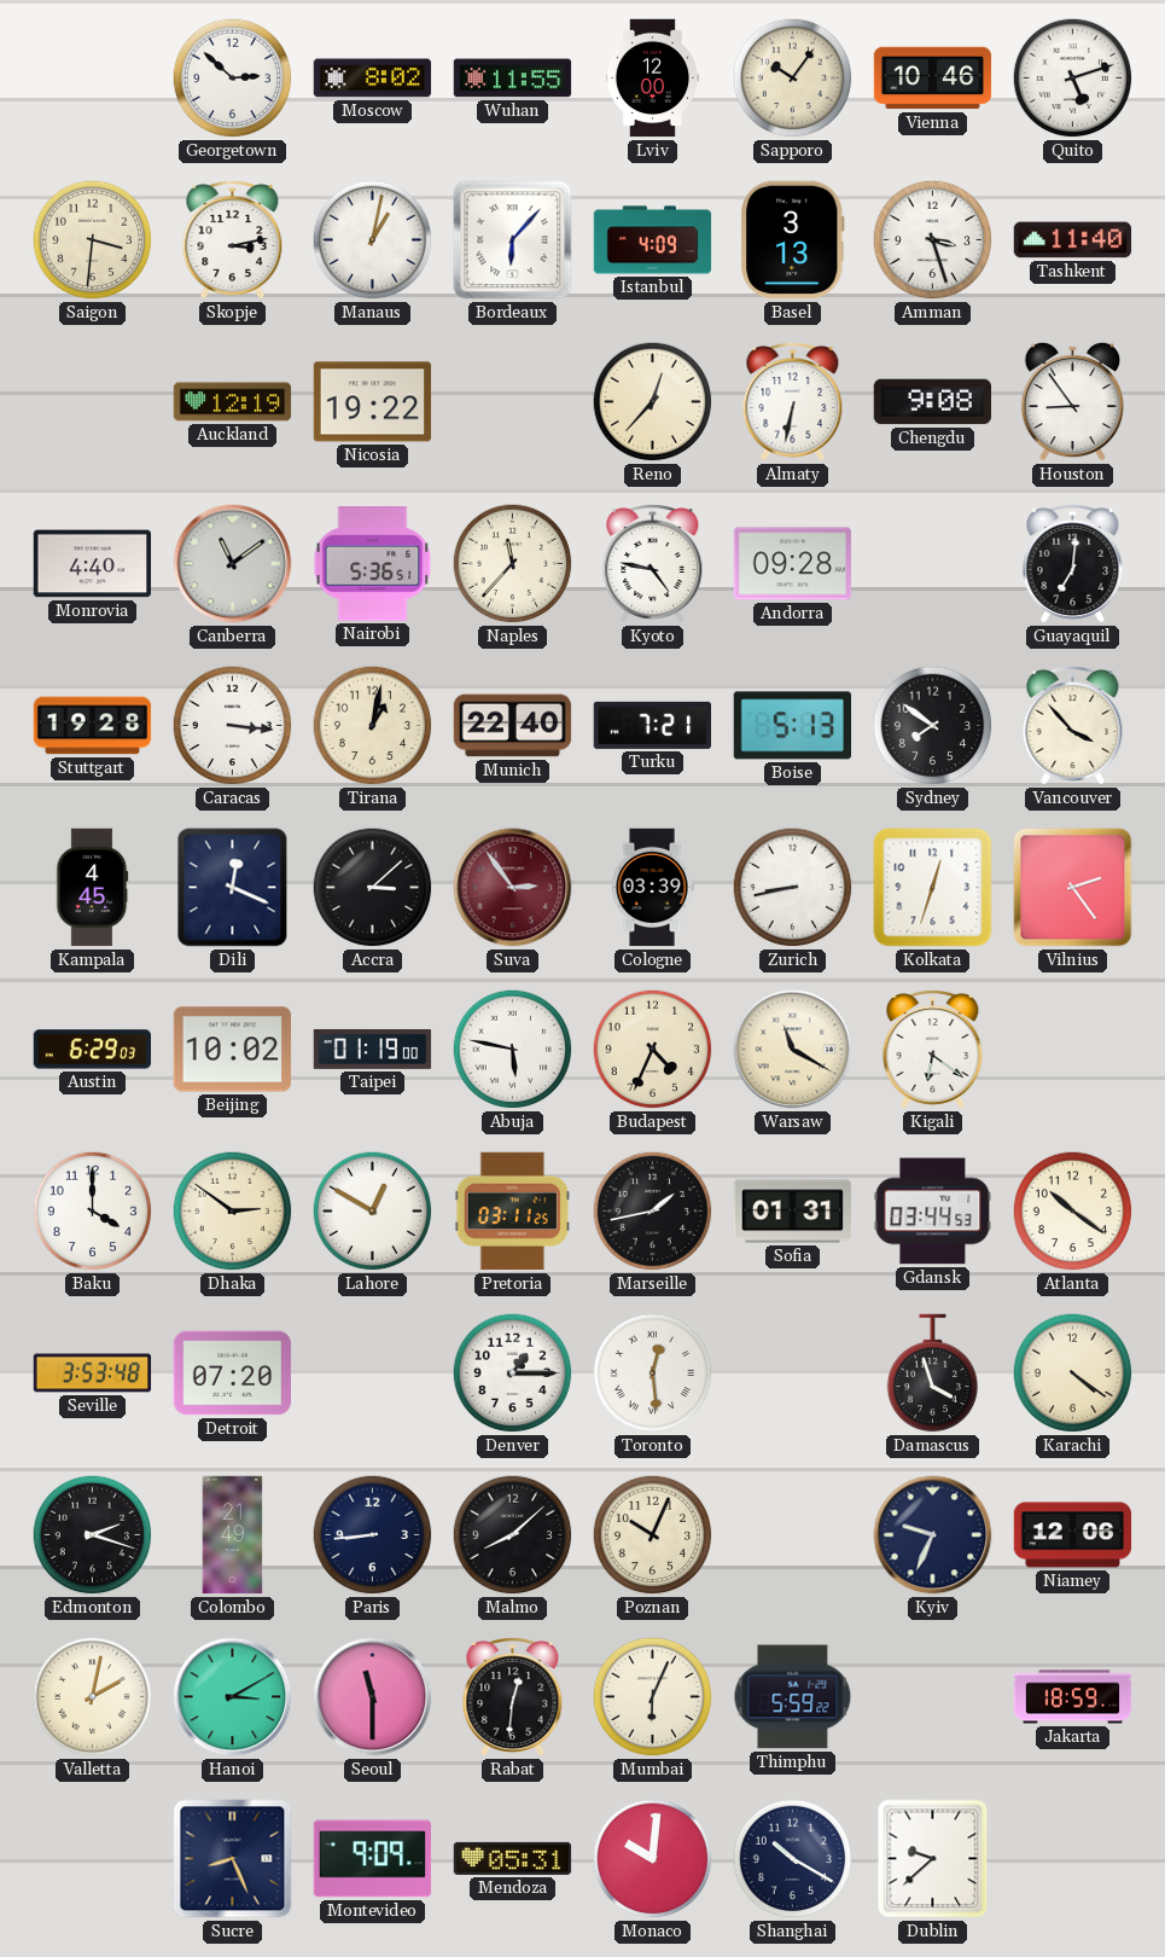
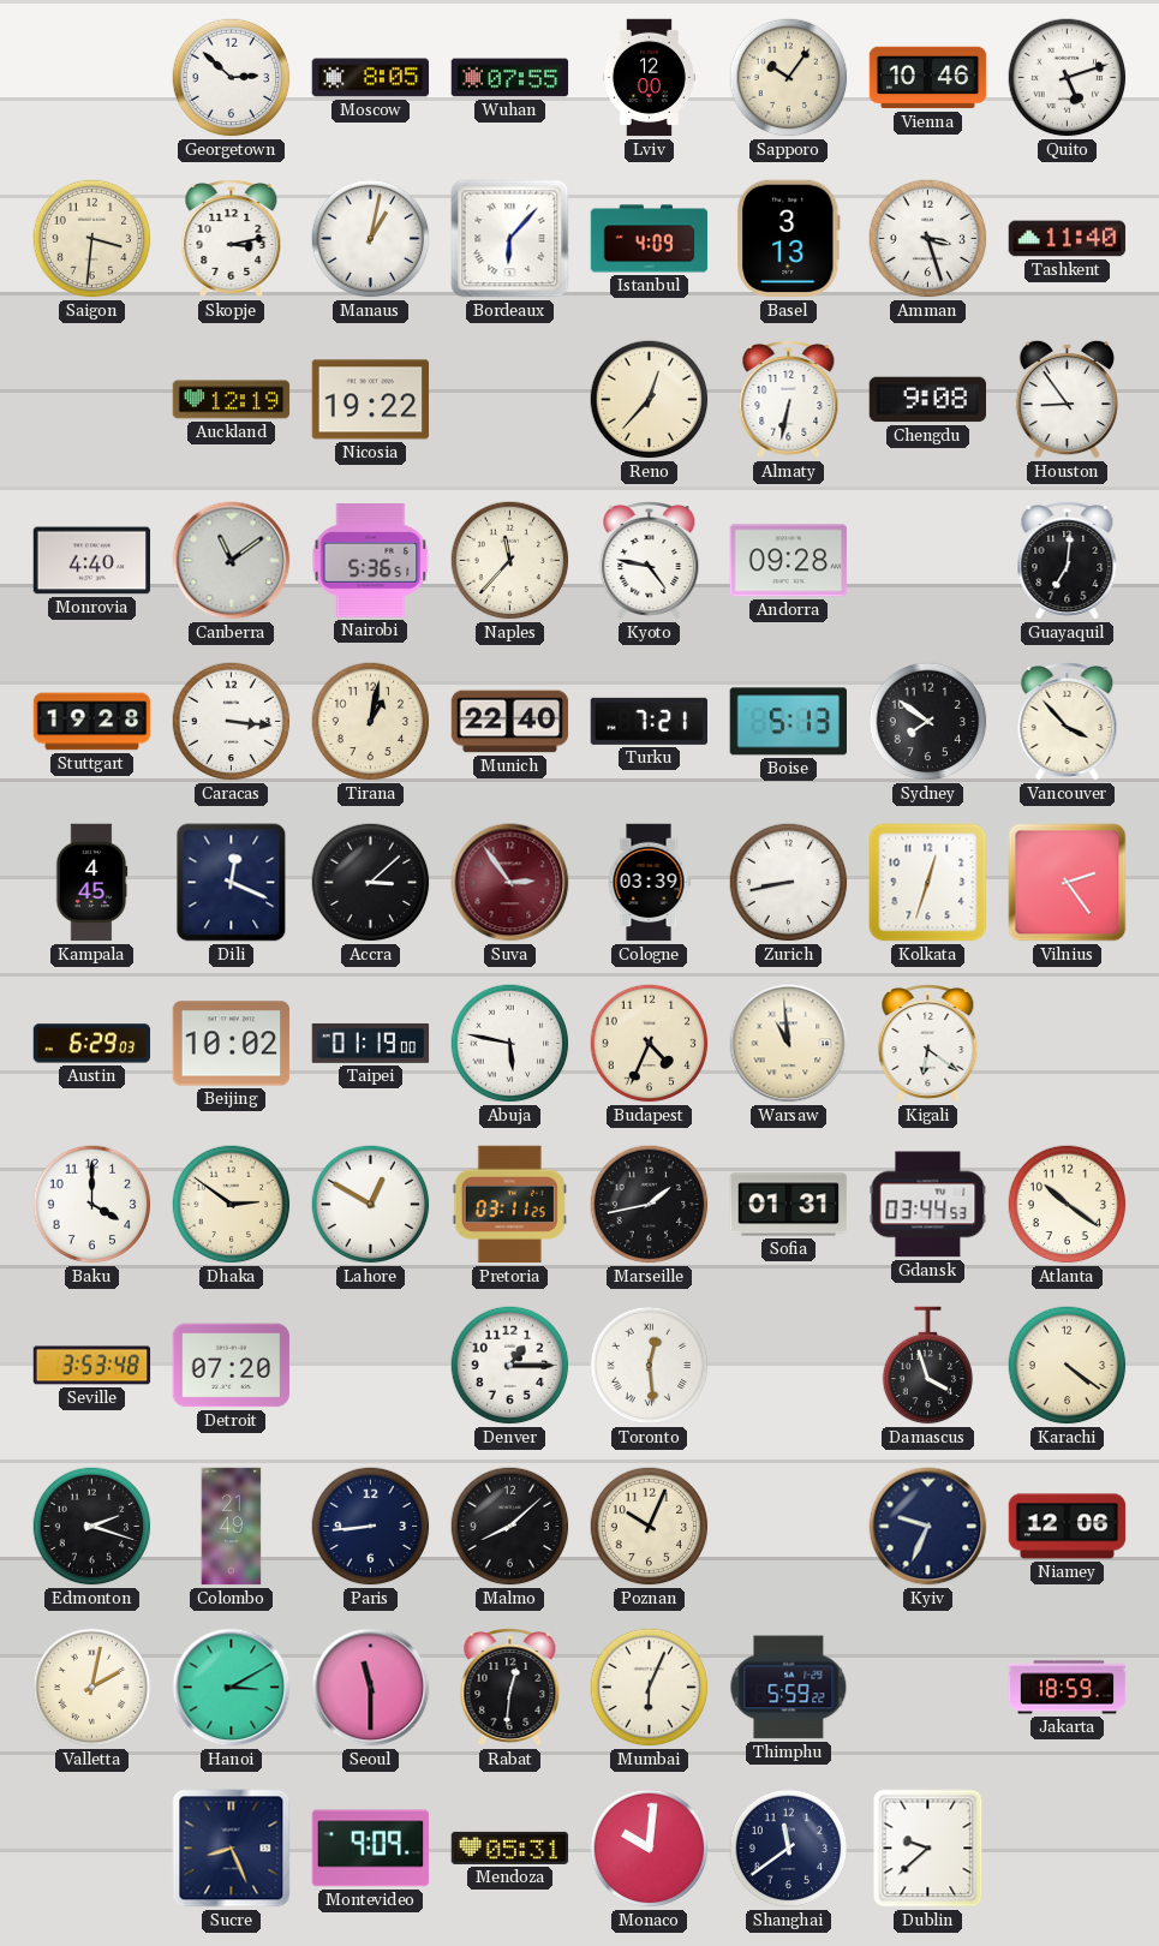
Moscow: 8:02 -> 8:05
Wuhan: 11:55 -> 07:55
Warsaw: 11:20 -> 10:59
Shanghai: 10:20 -> 11:39
